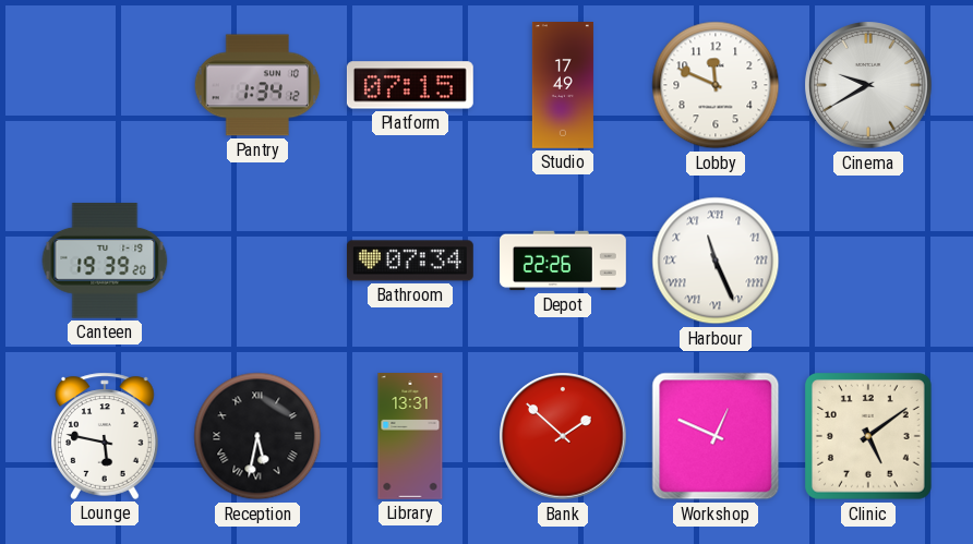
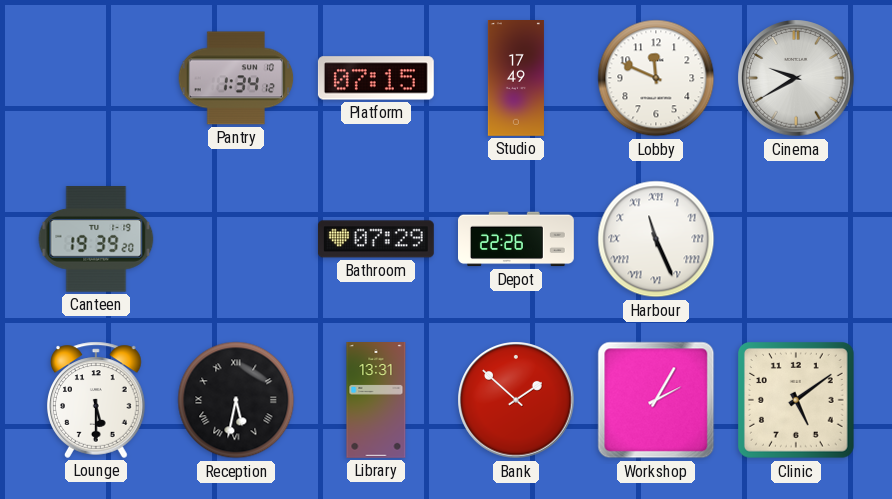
Bathroom: 07:34 -> 07:29
Lounge: 5:47 -> 5:30
Workshop: 12:49 -> 2:05
